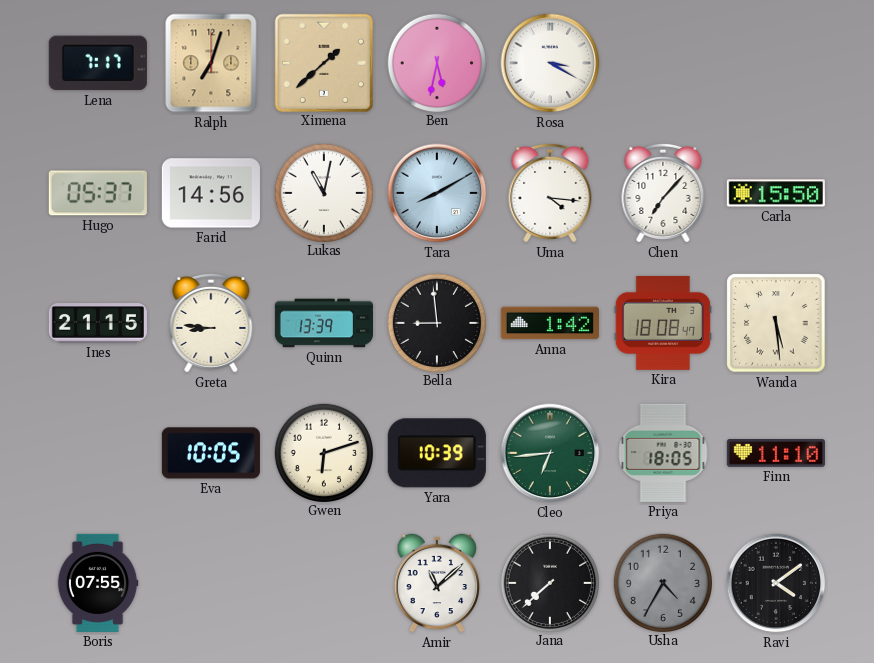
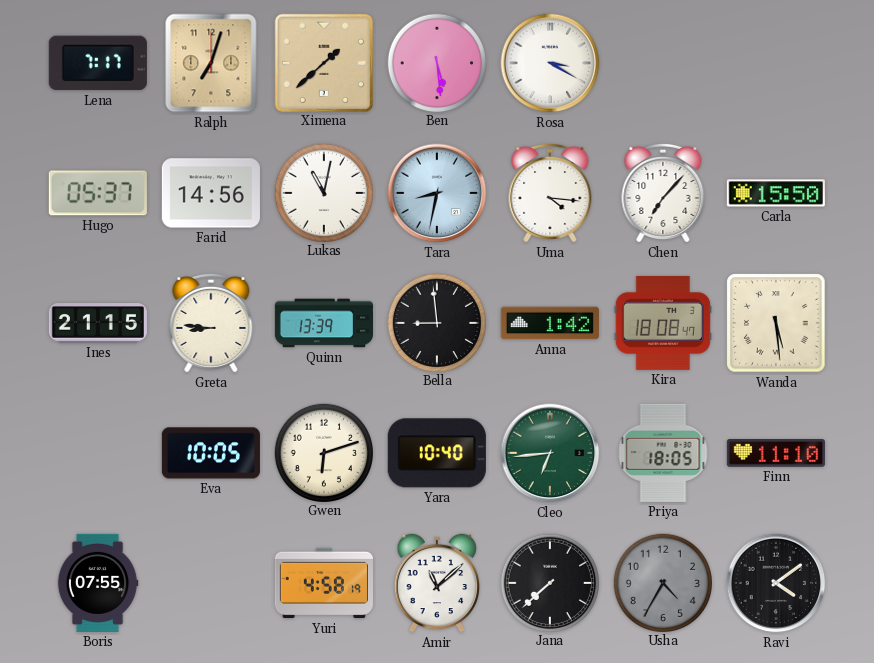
Ben: 5:32 -> 5:29
Tara: 8:10 -> 8:32
Yara: 10:39 -> 10:40
Yuri: none -> 4:58
